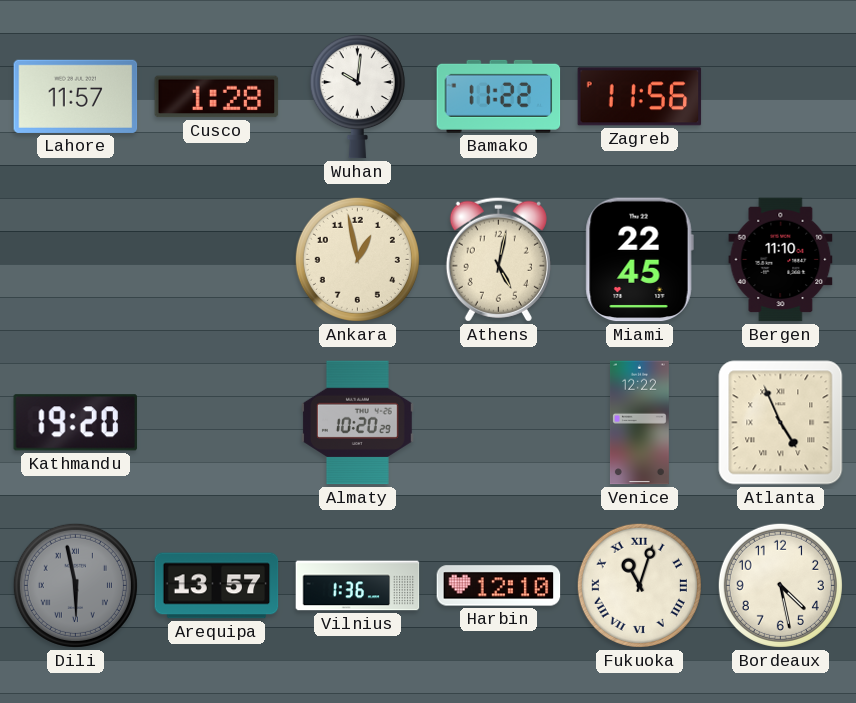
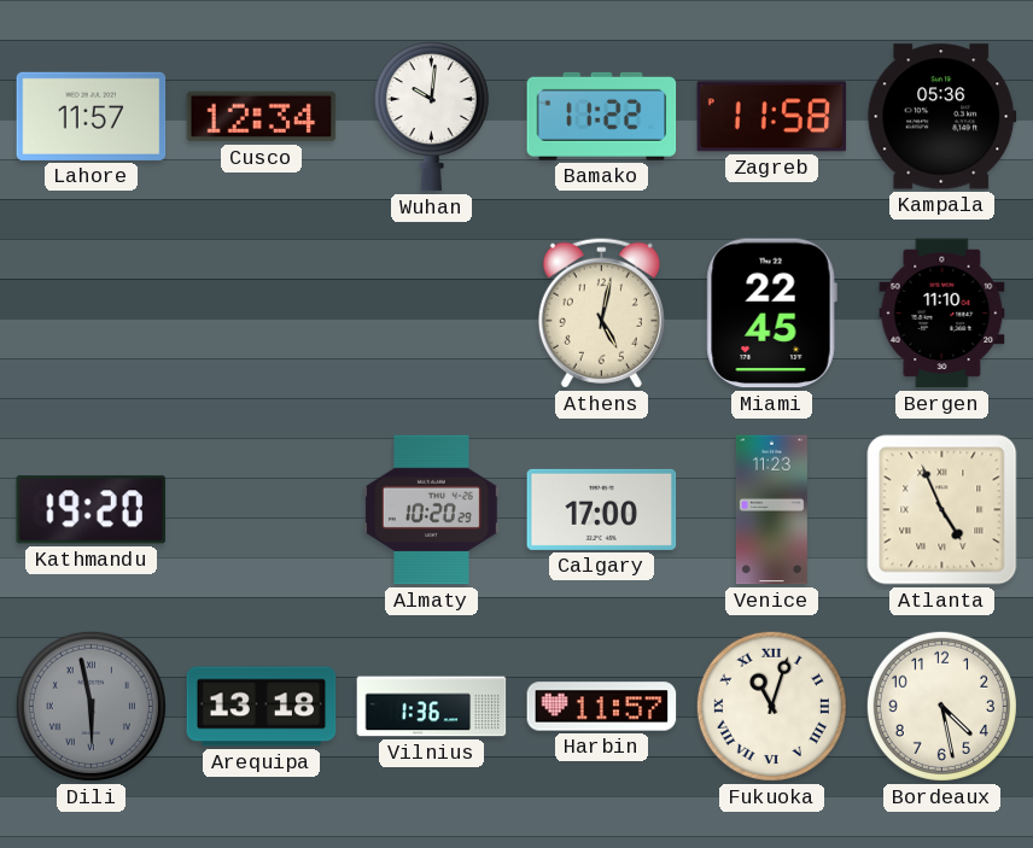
Cusco: 1:28 -> 12:34
Zagreb: 11:56 -> 11:58
Kampala: none -> 05:36
Ankara: 12:58 -> none
Calgary: none -> 17:00
Venice: 12:22 -> 11:23
Arequipa: 13:57 -> 13:18
Harbin: 12:10 -> 11:57
